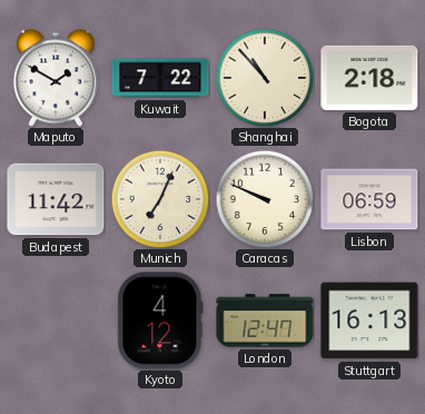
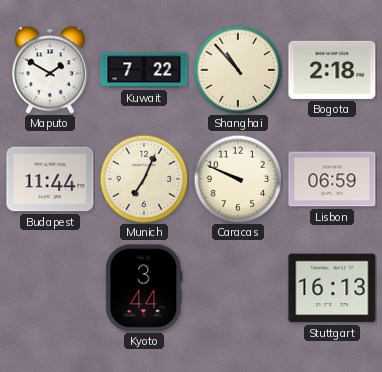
Budapest: 11:42 -> 11:44
Kyoto: 4:12 -> 3:44
London: 12:47 -> none
